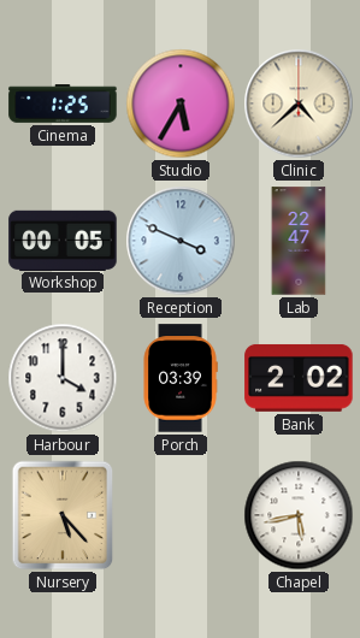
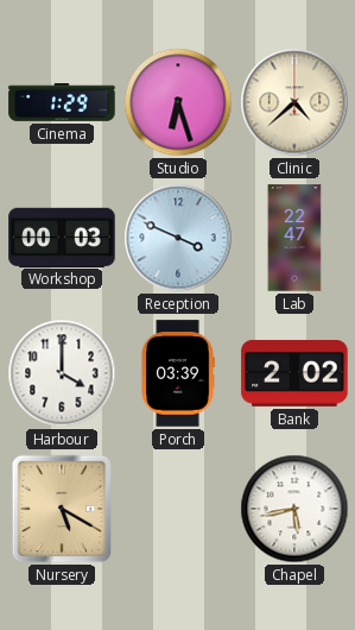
Cinema: 1:25 -> 1:29
Studio: 5:35 -> 6:27
Workshop: 00:05 -> 00:03
Nursery: 5:23 -> 5:20
